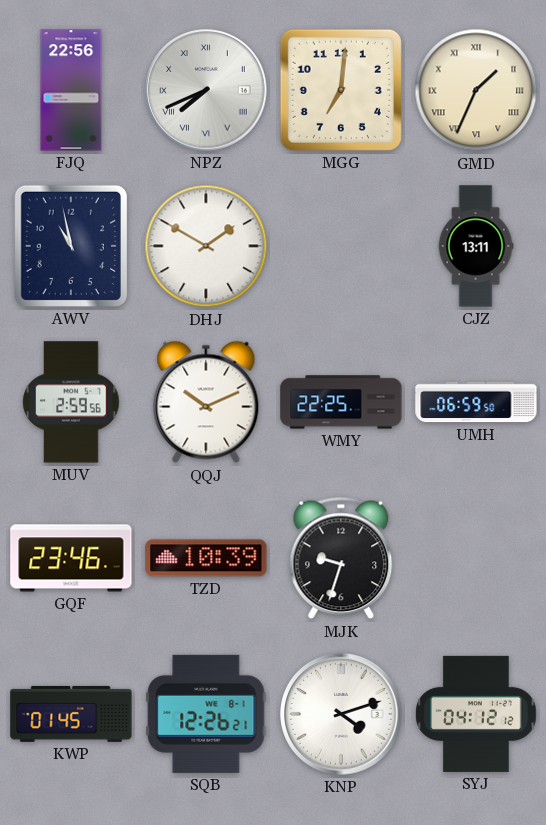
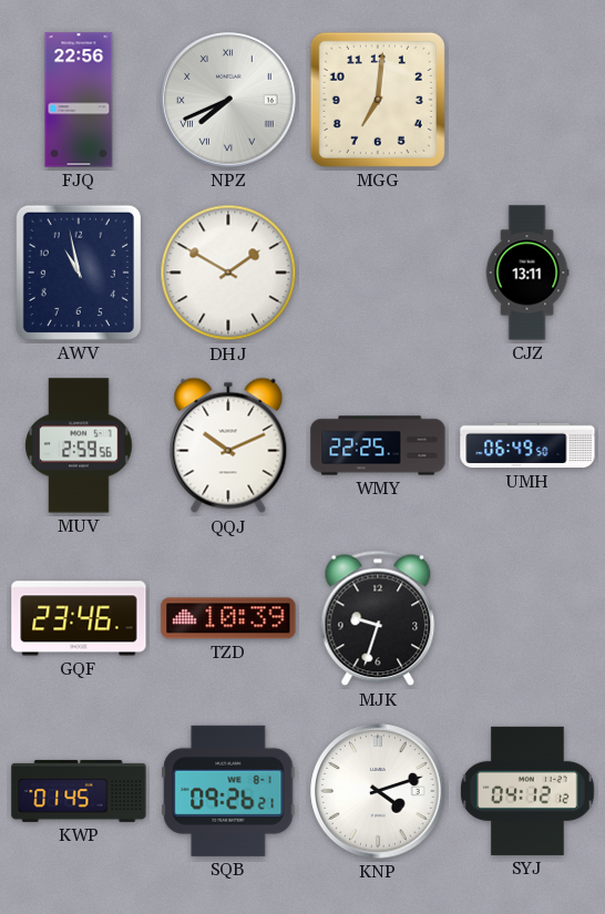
GMD: 1:34 -> none
UMH: 06:59 -> 06:49
SQB: 12:26 -> 09:26
